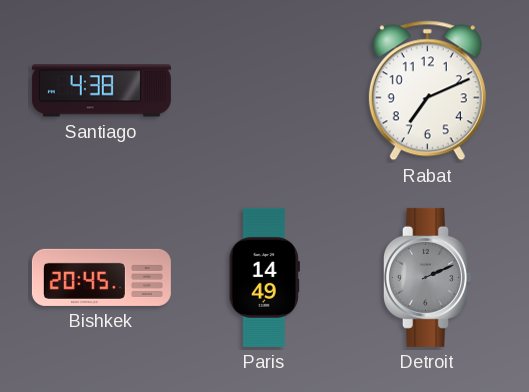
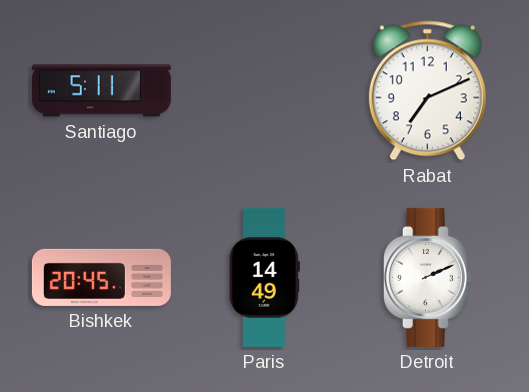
Santiago: 4:38 -> 5:11
Detroit dial: grey -> white
